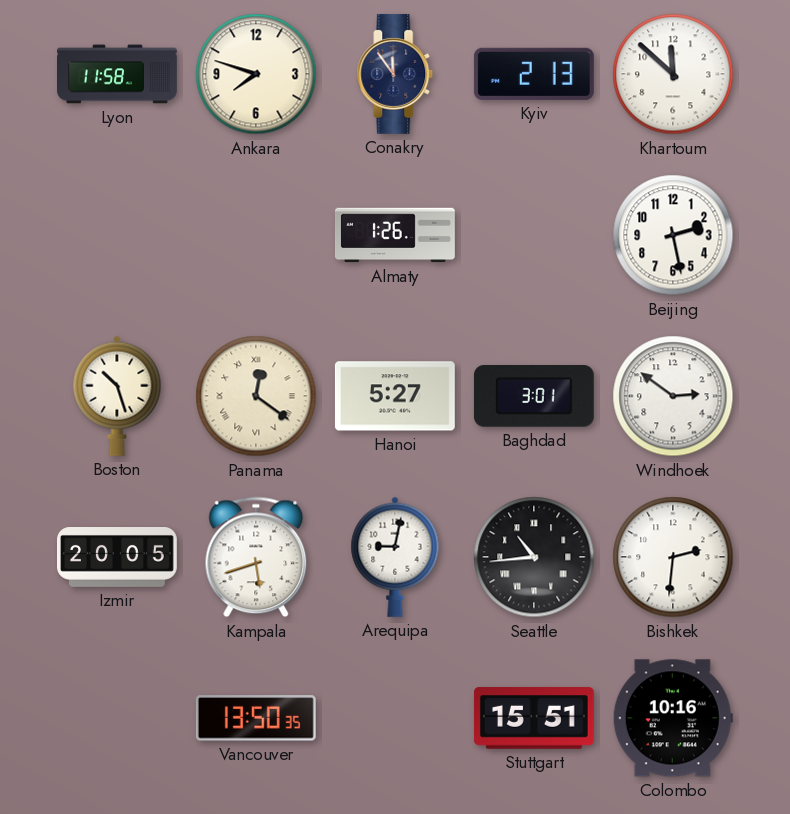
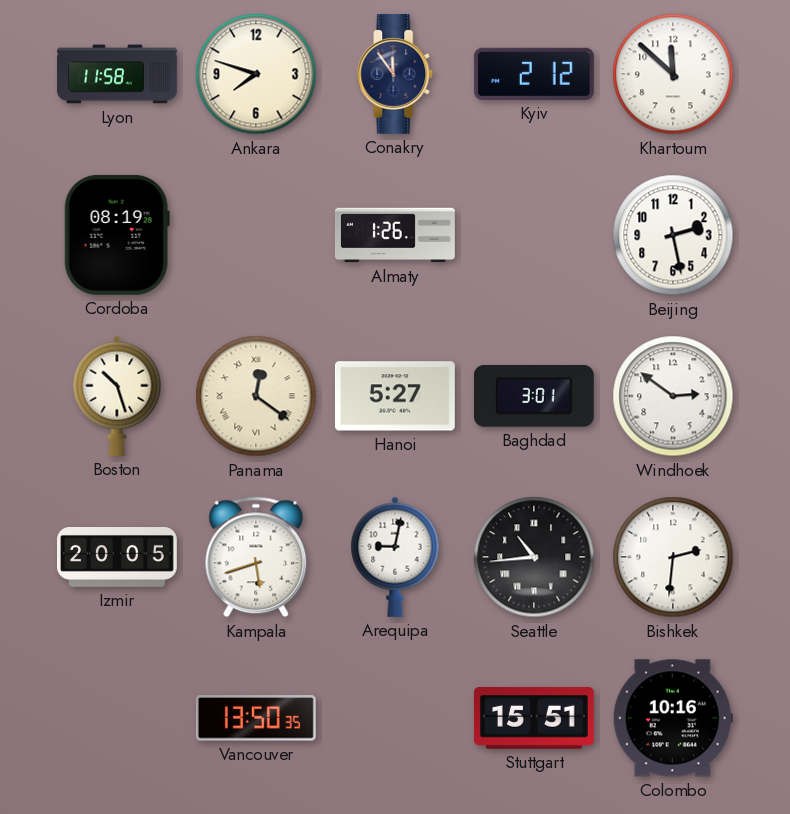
Kyiv: 2:13 -> 2:12
Cordoba: none -> 08:19
